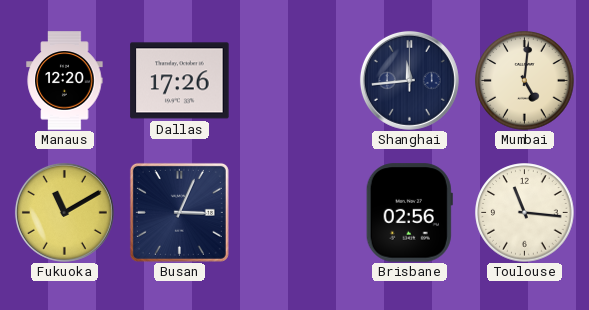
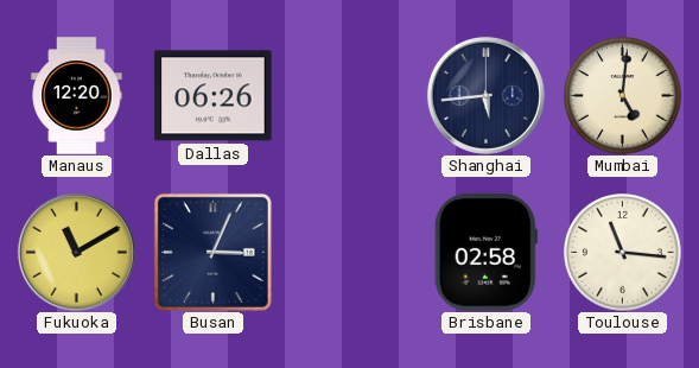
Dallas: 17:26 -> 06:26
Shanghai: 11:44 -> 5:44
Brisbane: 02:56 -> 02:58
